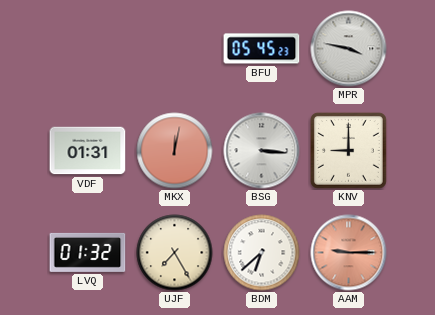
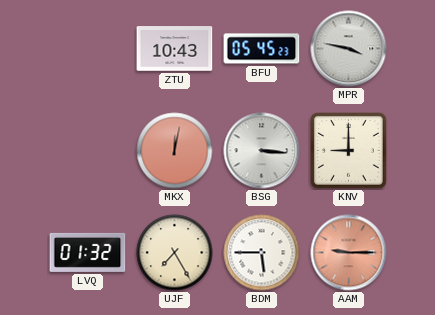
ZTU: none -> 10:43
VDF: 01:31 -> none
BDM: 6:38 -> 5:45
